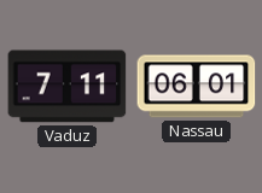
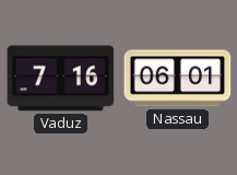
Vaduz: 7:11 -> 7:16
